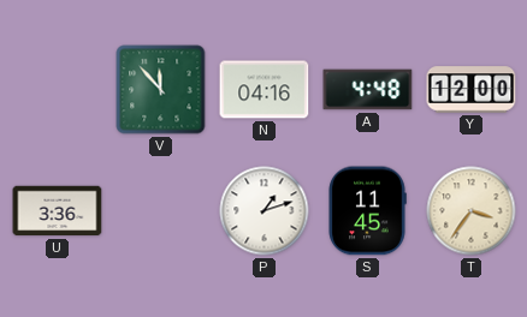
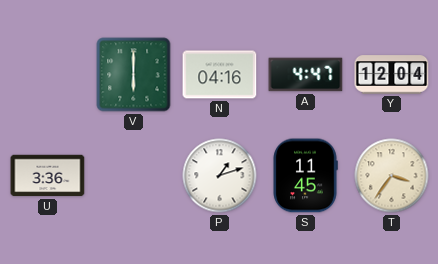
V: 11:53 -> 6:00
A: 4:48 -> 4:47
Y: 12:00 -> 12:04
